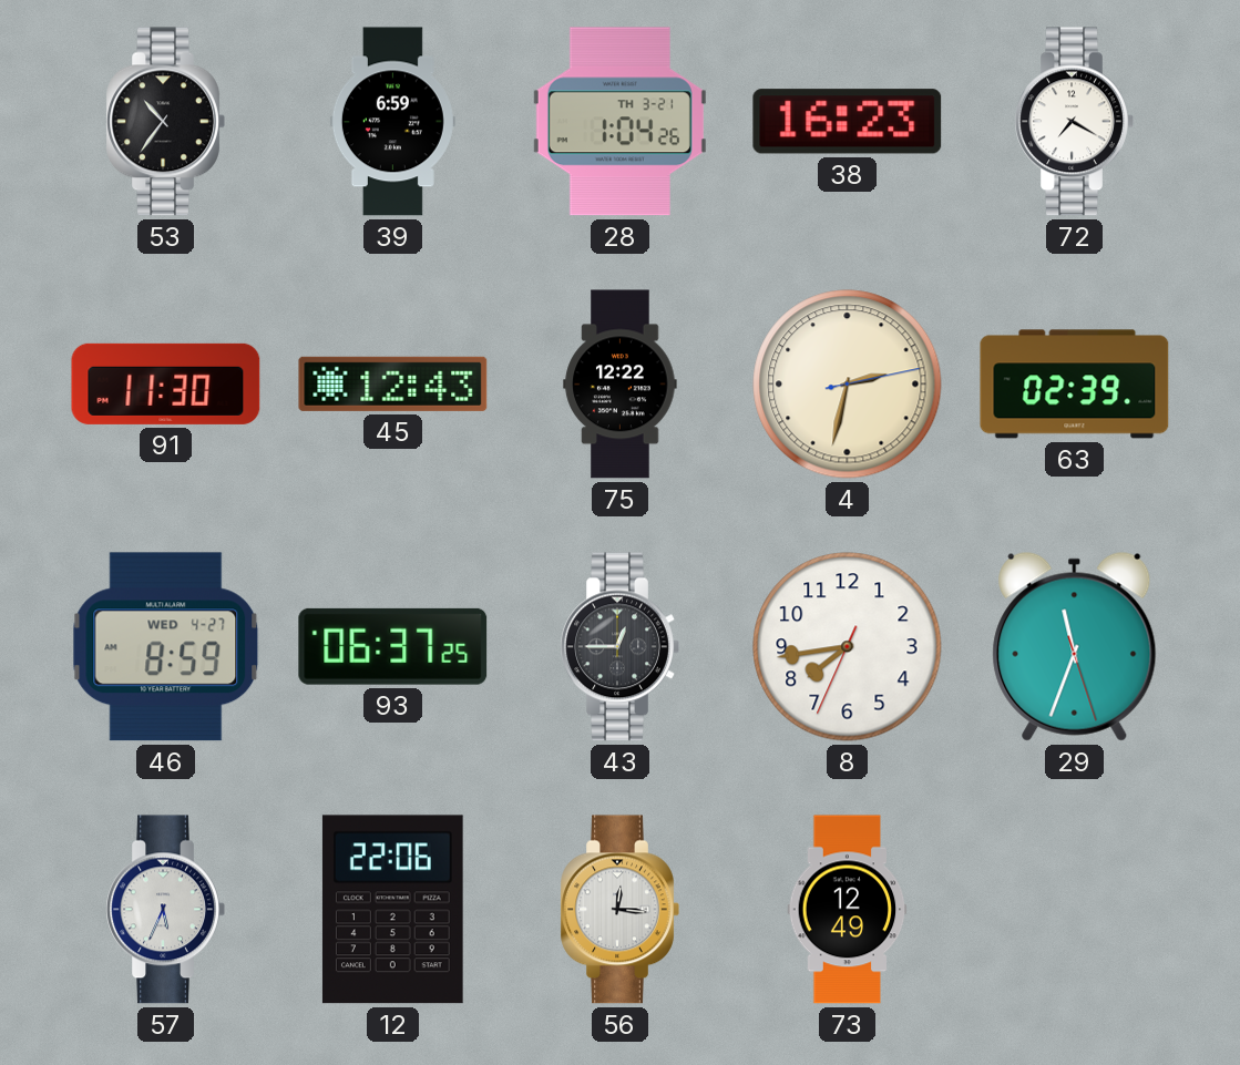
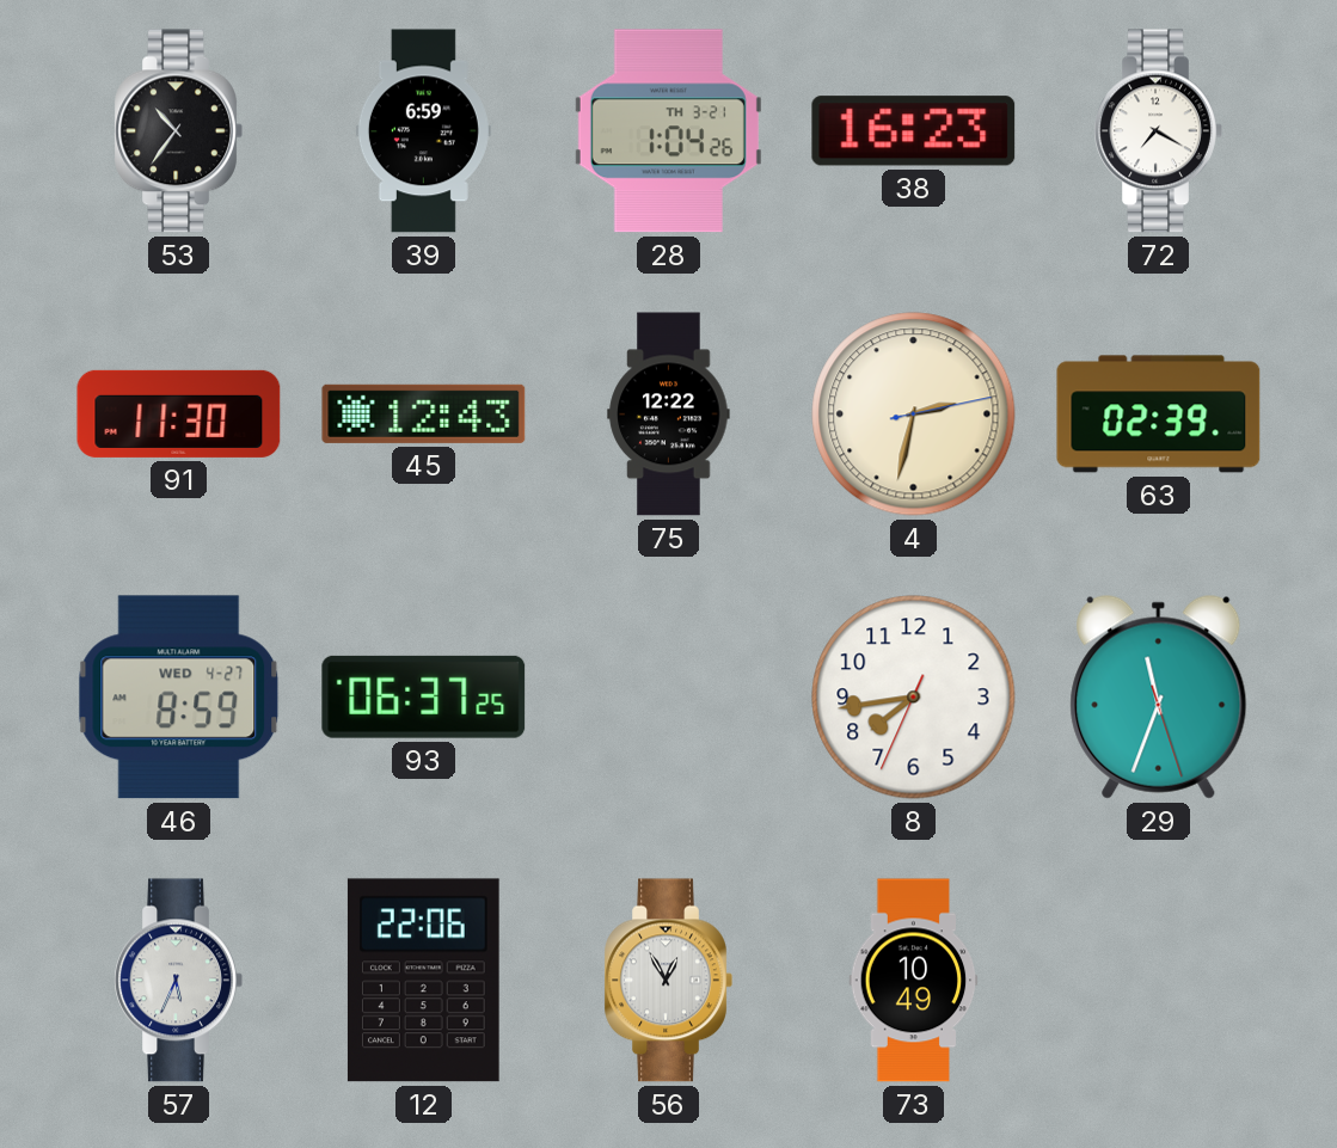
43: 12:45 -> none
56: 12:16 -> 12:55
73: 12:49 -> 10:49
